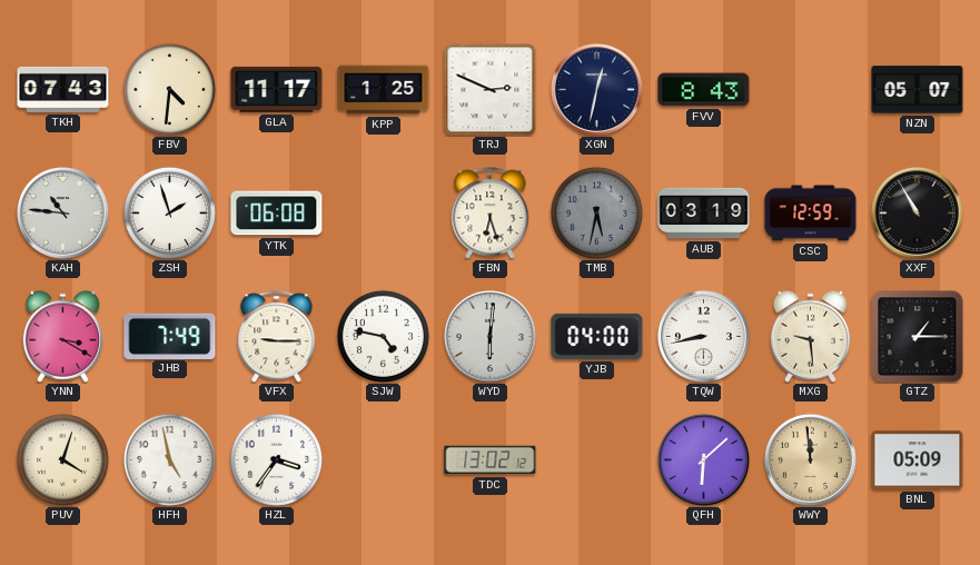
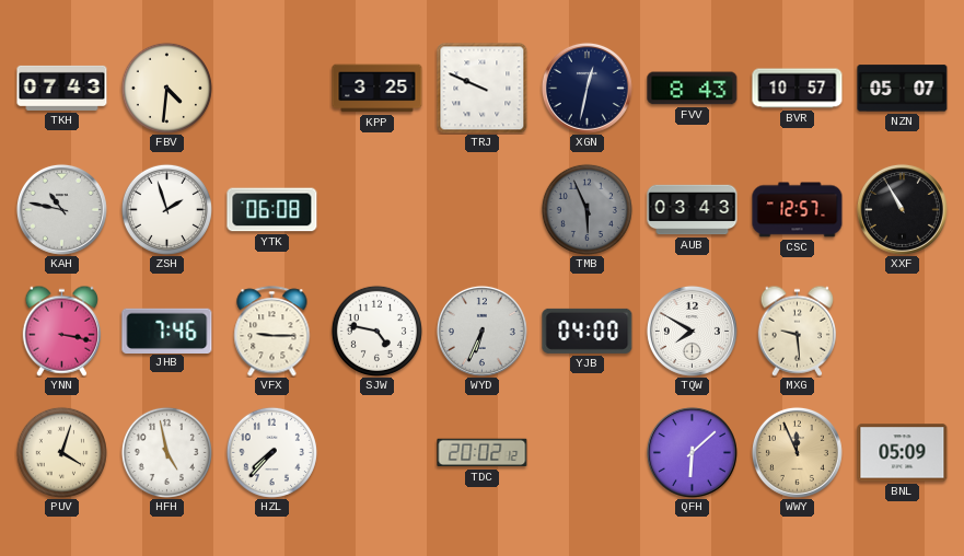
GLA: 11:17 -> none
KPP: 1:25 -> 3:25
TRJ: 2:49 -> 9:49
BVR: none -> 10:57
KAH: 10:46 -> 10:47
FBN: 6:27 -> none
TMB: 5:32 -> 5:56
AUB: 03:19 -> 03:43
CSC: 12:59 -> 12:57
YNN: 3:20 -> 3:17
JHB: 7:49 -> 7:46
WYD: 6:01 -> 6:34
TQW: 8:43 -> 7:50
GTZ: 1:15 -> none
HZL: 3:36 -> 7:37
TDC: 13:02 -> 20:02
WWY: 11:59 -> 11:56
